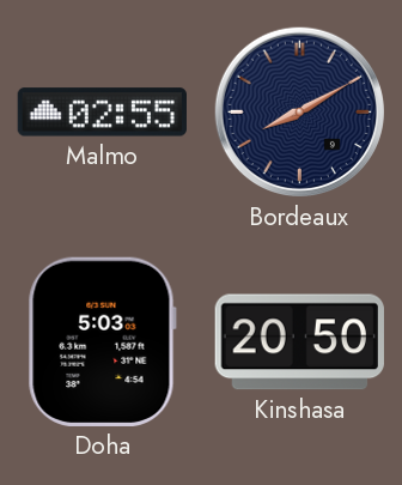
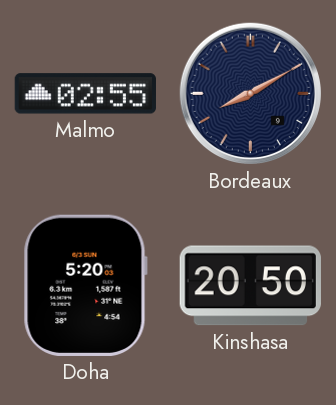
Doha: 5:03 -> 5:20
